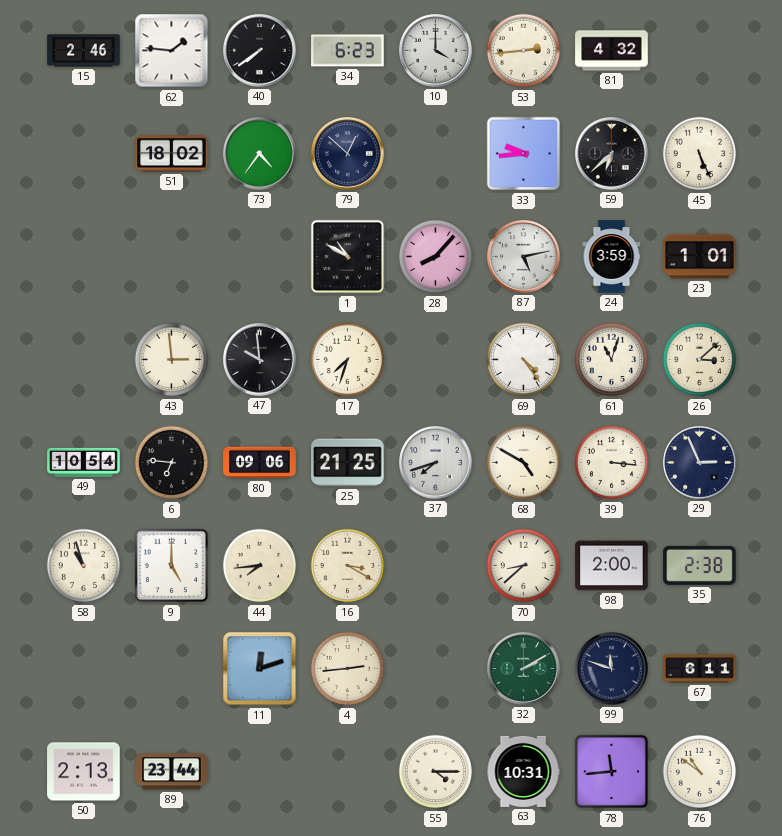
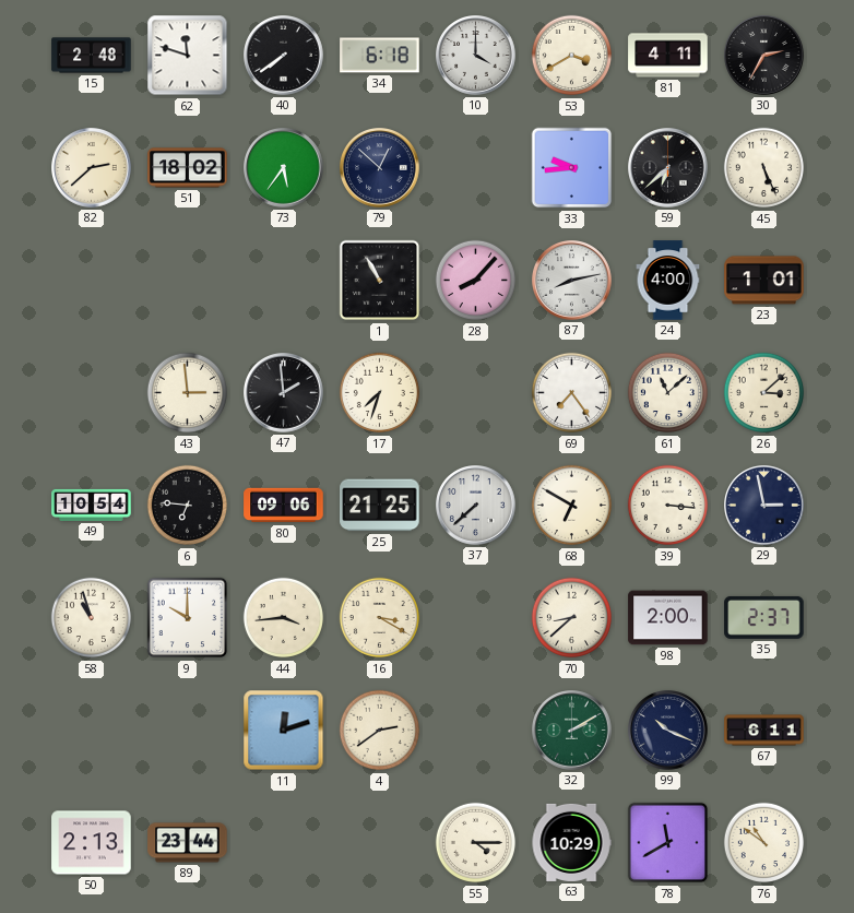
15: 2:46 -> 2:48
62: 1:46 -> 11:48
34: 6:23 -> 6:18
53: 2:44 -> 3:40
81: 4:32 -> 4:11
30: none -> 2:35
82: none -> 2:38
73: 4:36 -> 5:36
1: 10:50 -> 10:55
87: 5:13 -> 8:13
24: 3:59 -> 4:00
47: 9:59 -> 1:59
69: 4:24 -> 7:24
61: 11:03 -> 11:08
37: 7:42 -> 7:38
68: 4:50 -> 6:50
29: 2:56 -> 2:58
9: 5:00 -> 10:00
44: 7:44 -> 3:44
35: 2:38 -> 2:37
4: 2:44 -> 2:39
99: 11:48 -> 10:19
63: 10:31 -> 10:29
78: 11:44 -> 11:40
